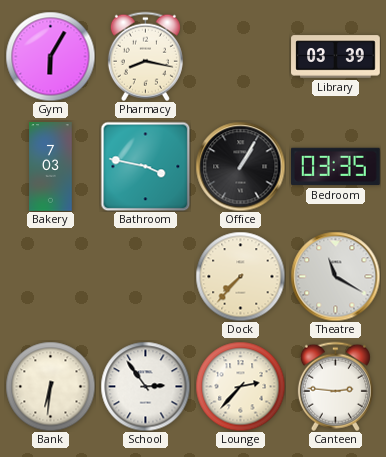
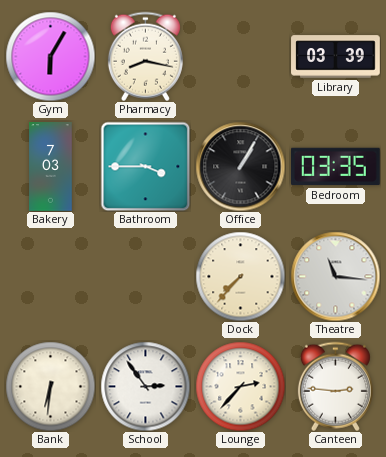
Bathroom: 3:47 -> 3:45
Theatre: 11:20 -> 11:16
